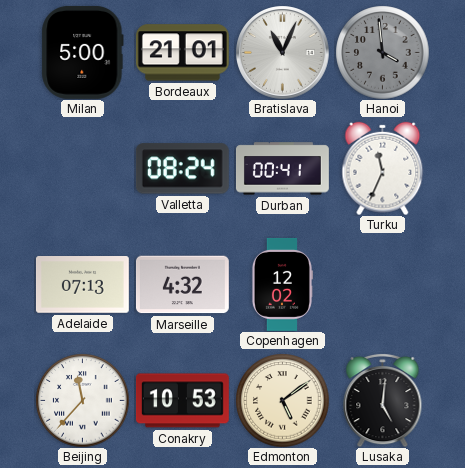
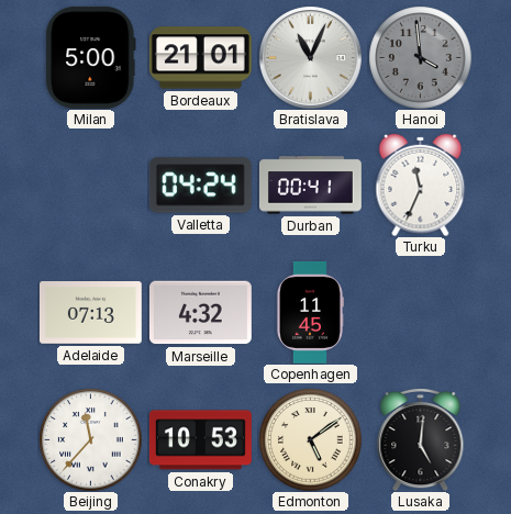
Valletta: 08:24 -> 04:24
Copenhagen: 12:02 -> 11:45
